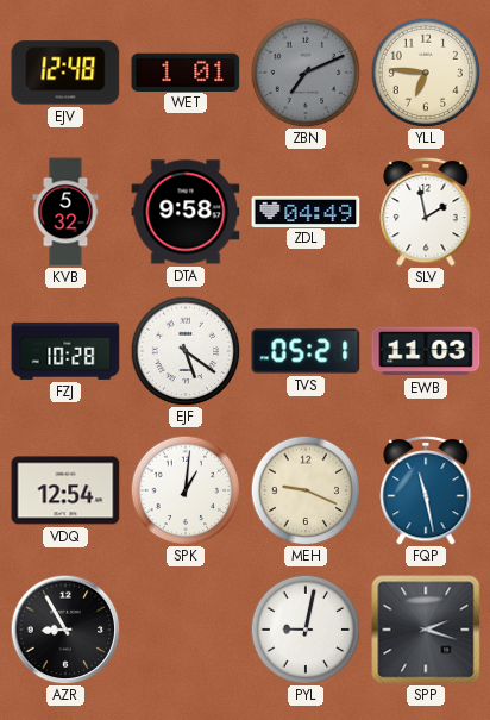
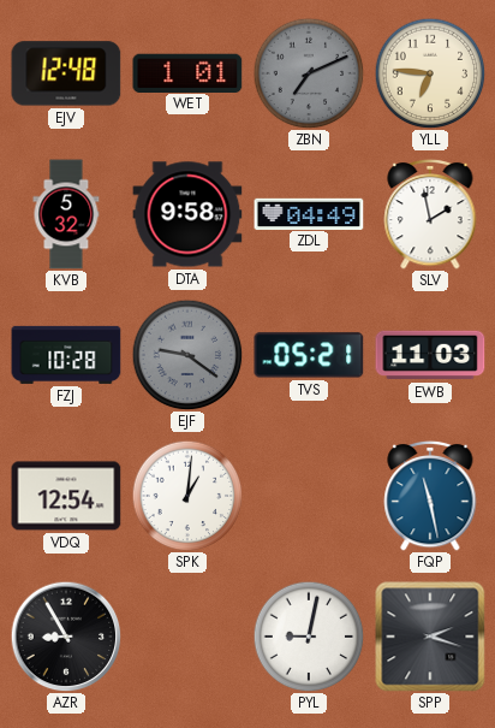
EJF: 5:21 -> 9:21
EJF dial: white -> grey
MEH: 9:19 -> none
